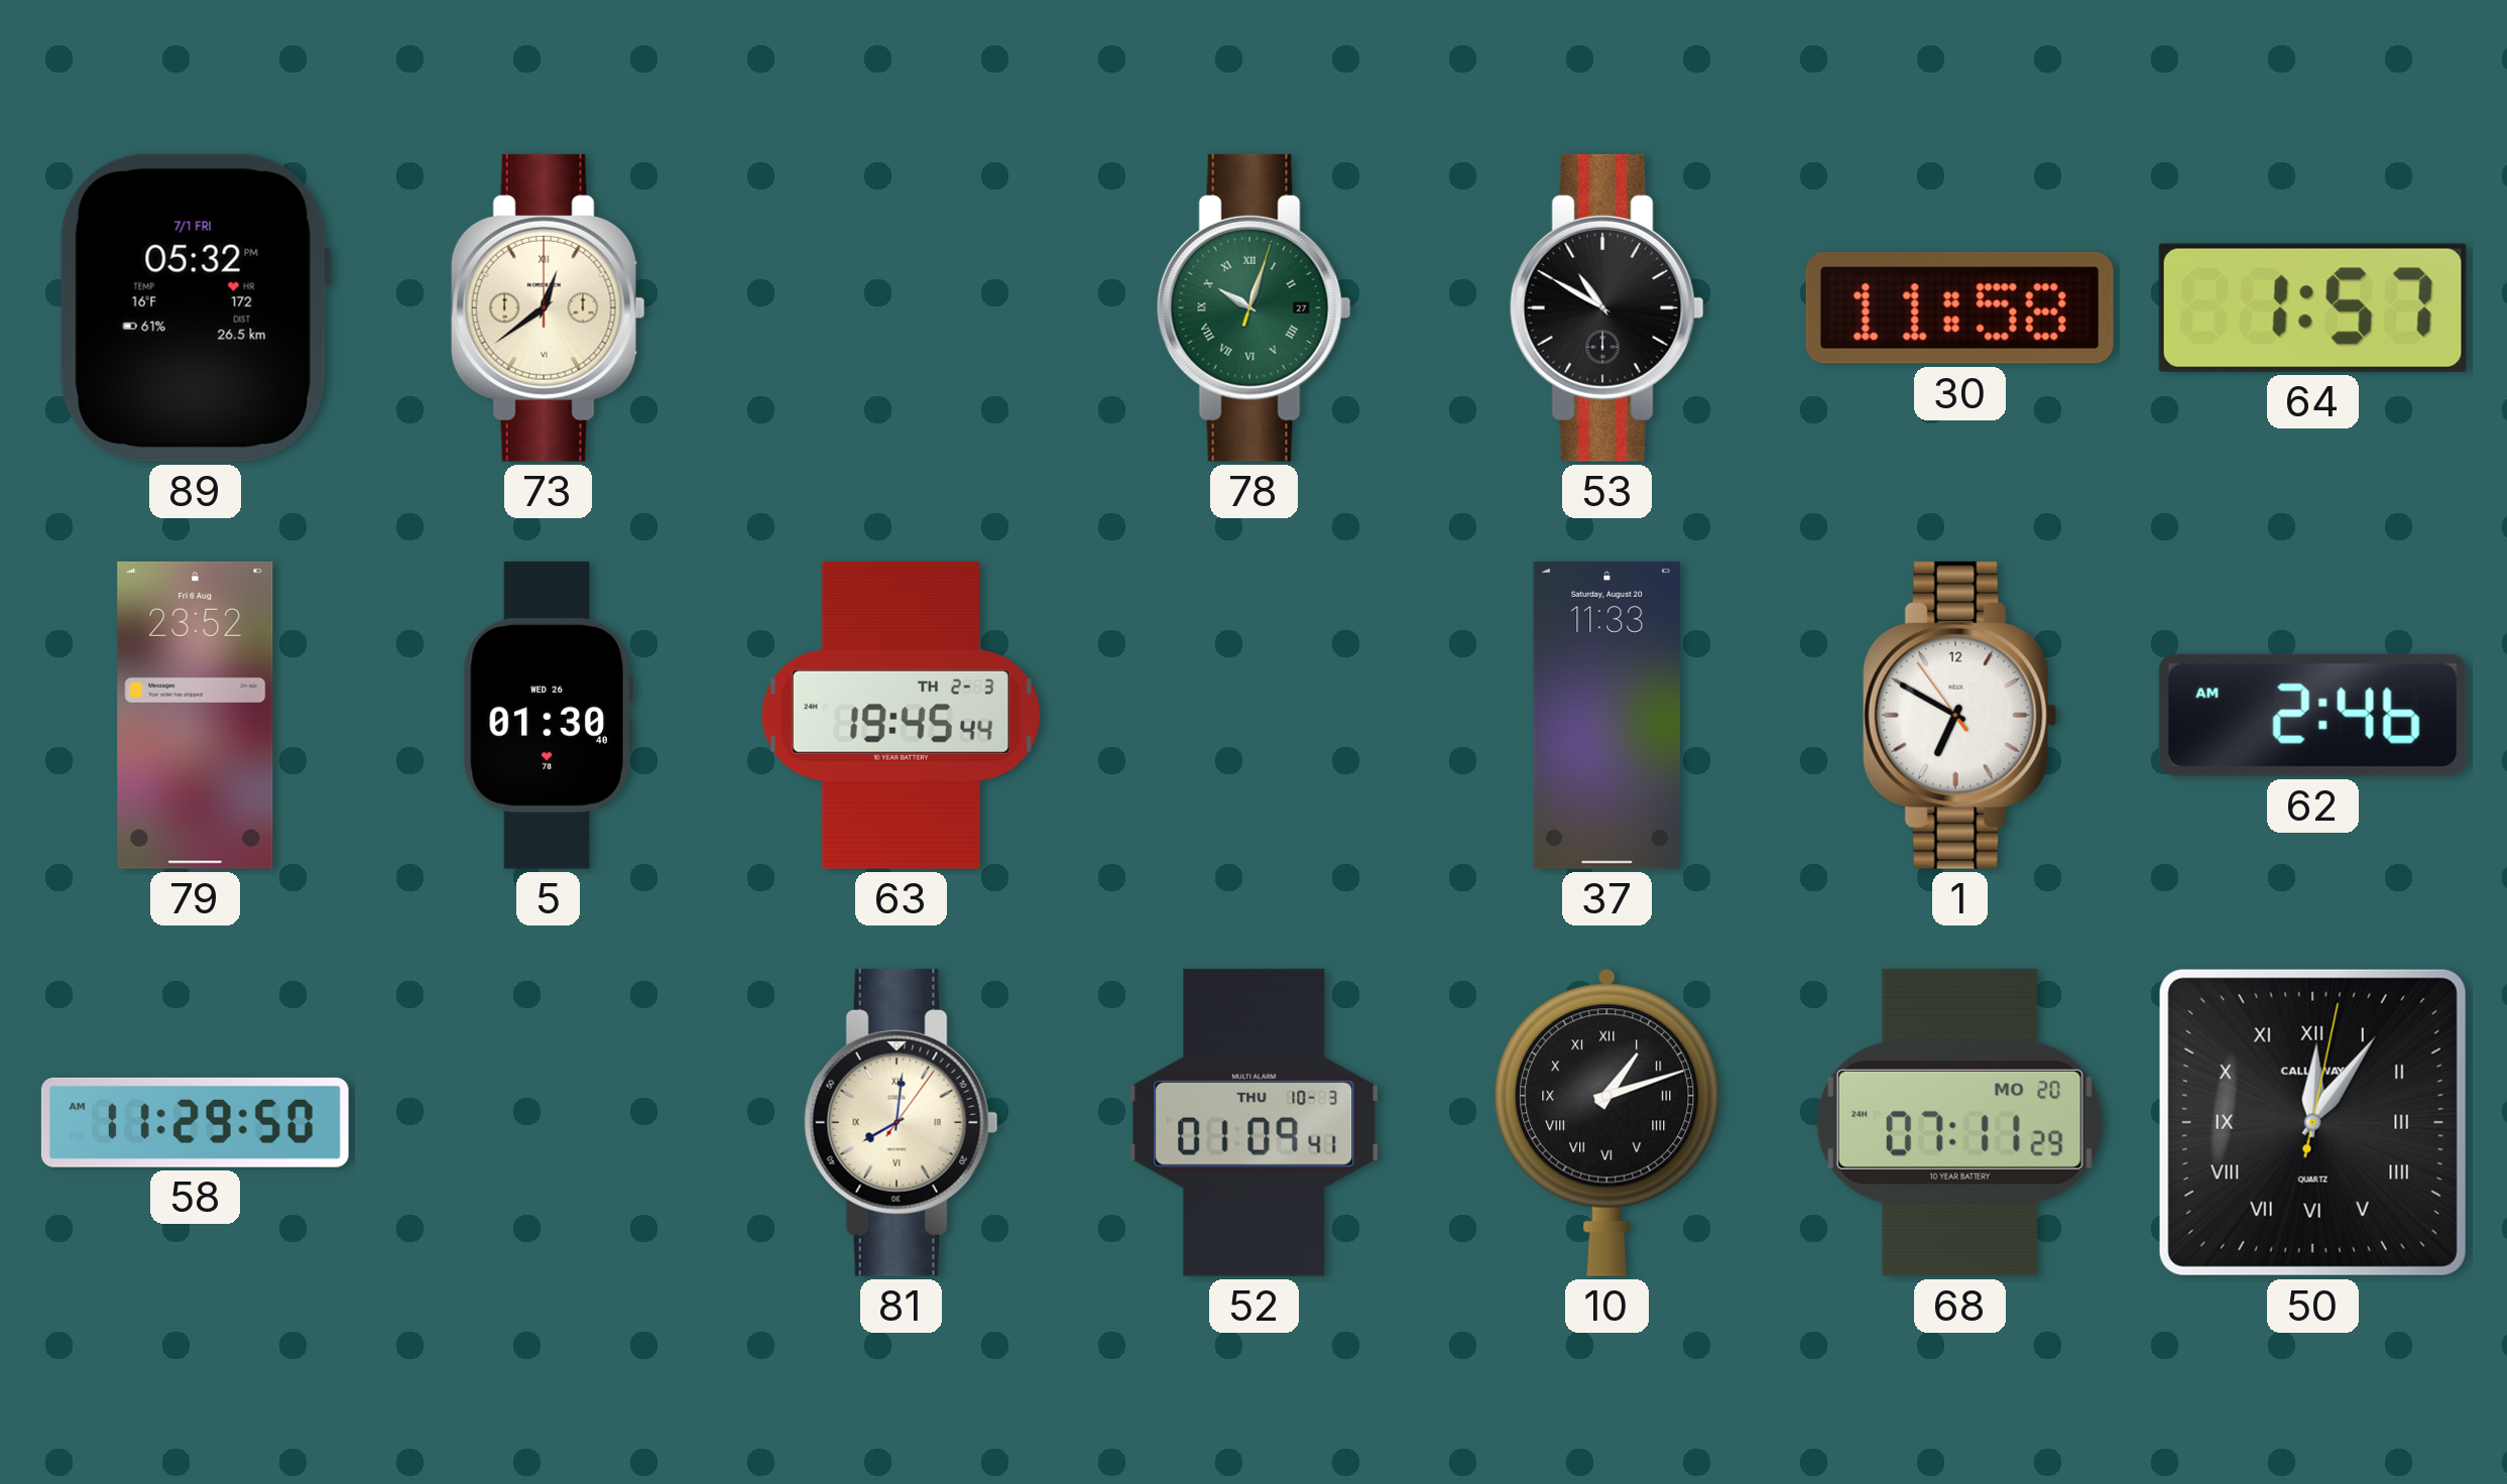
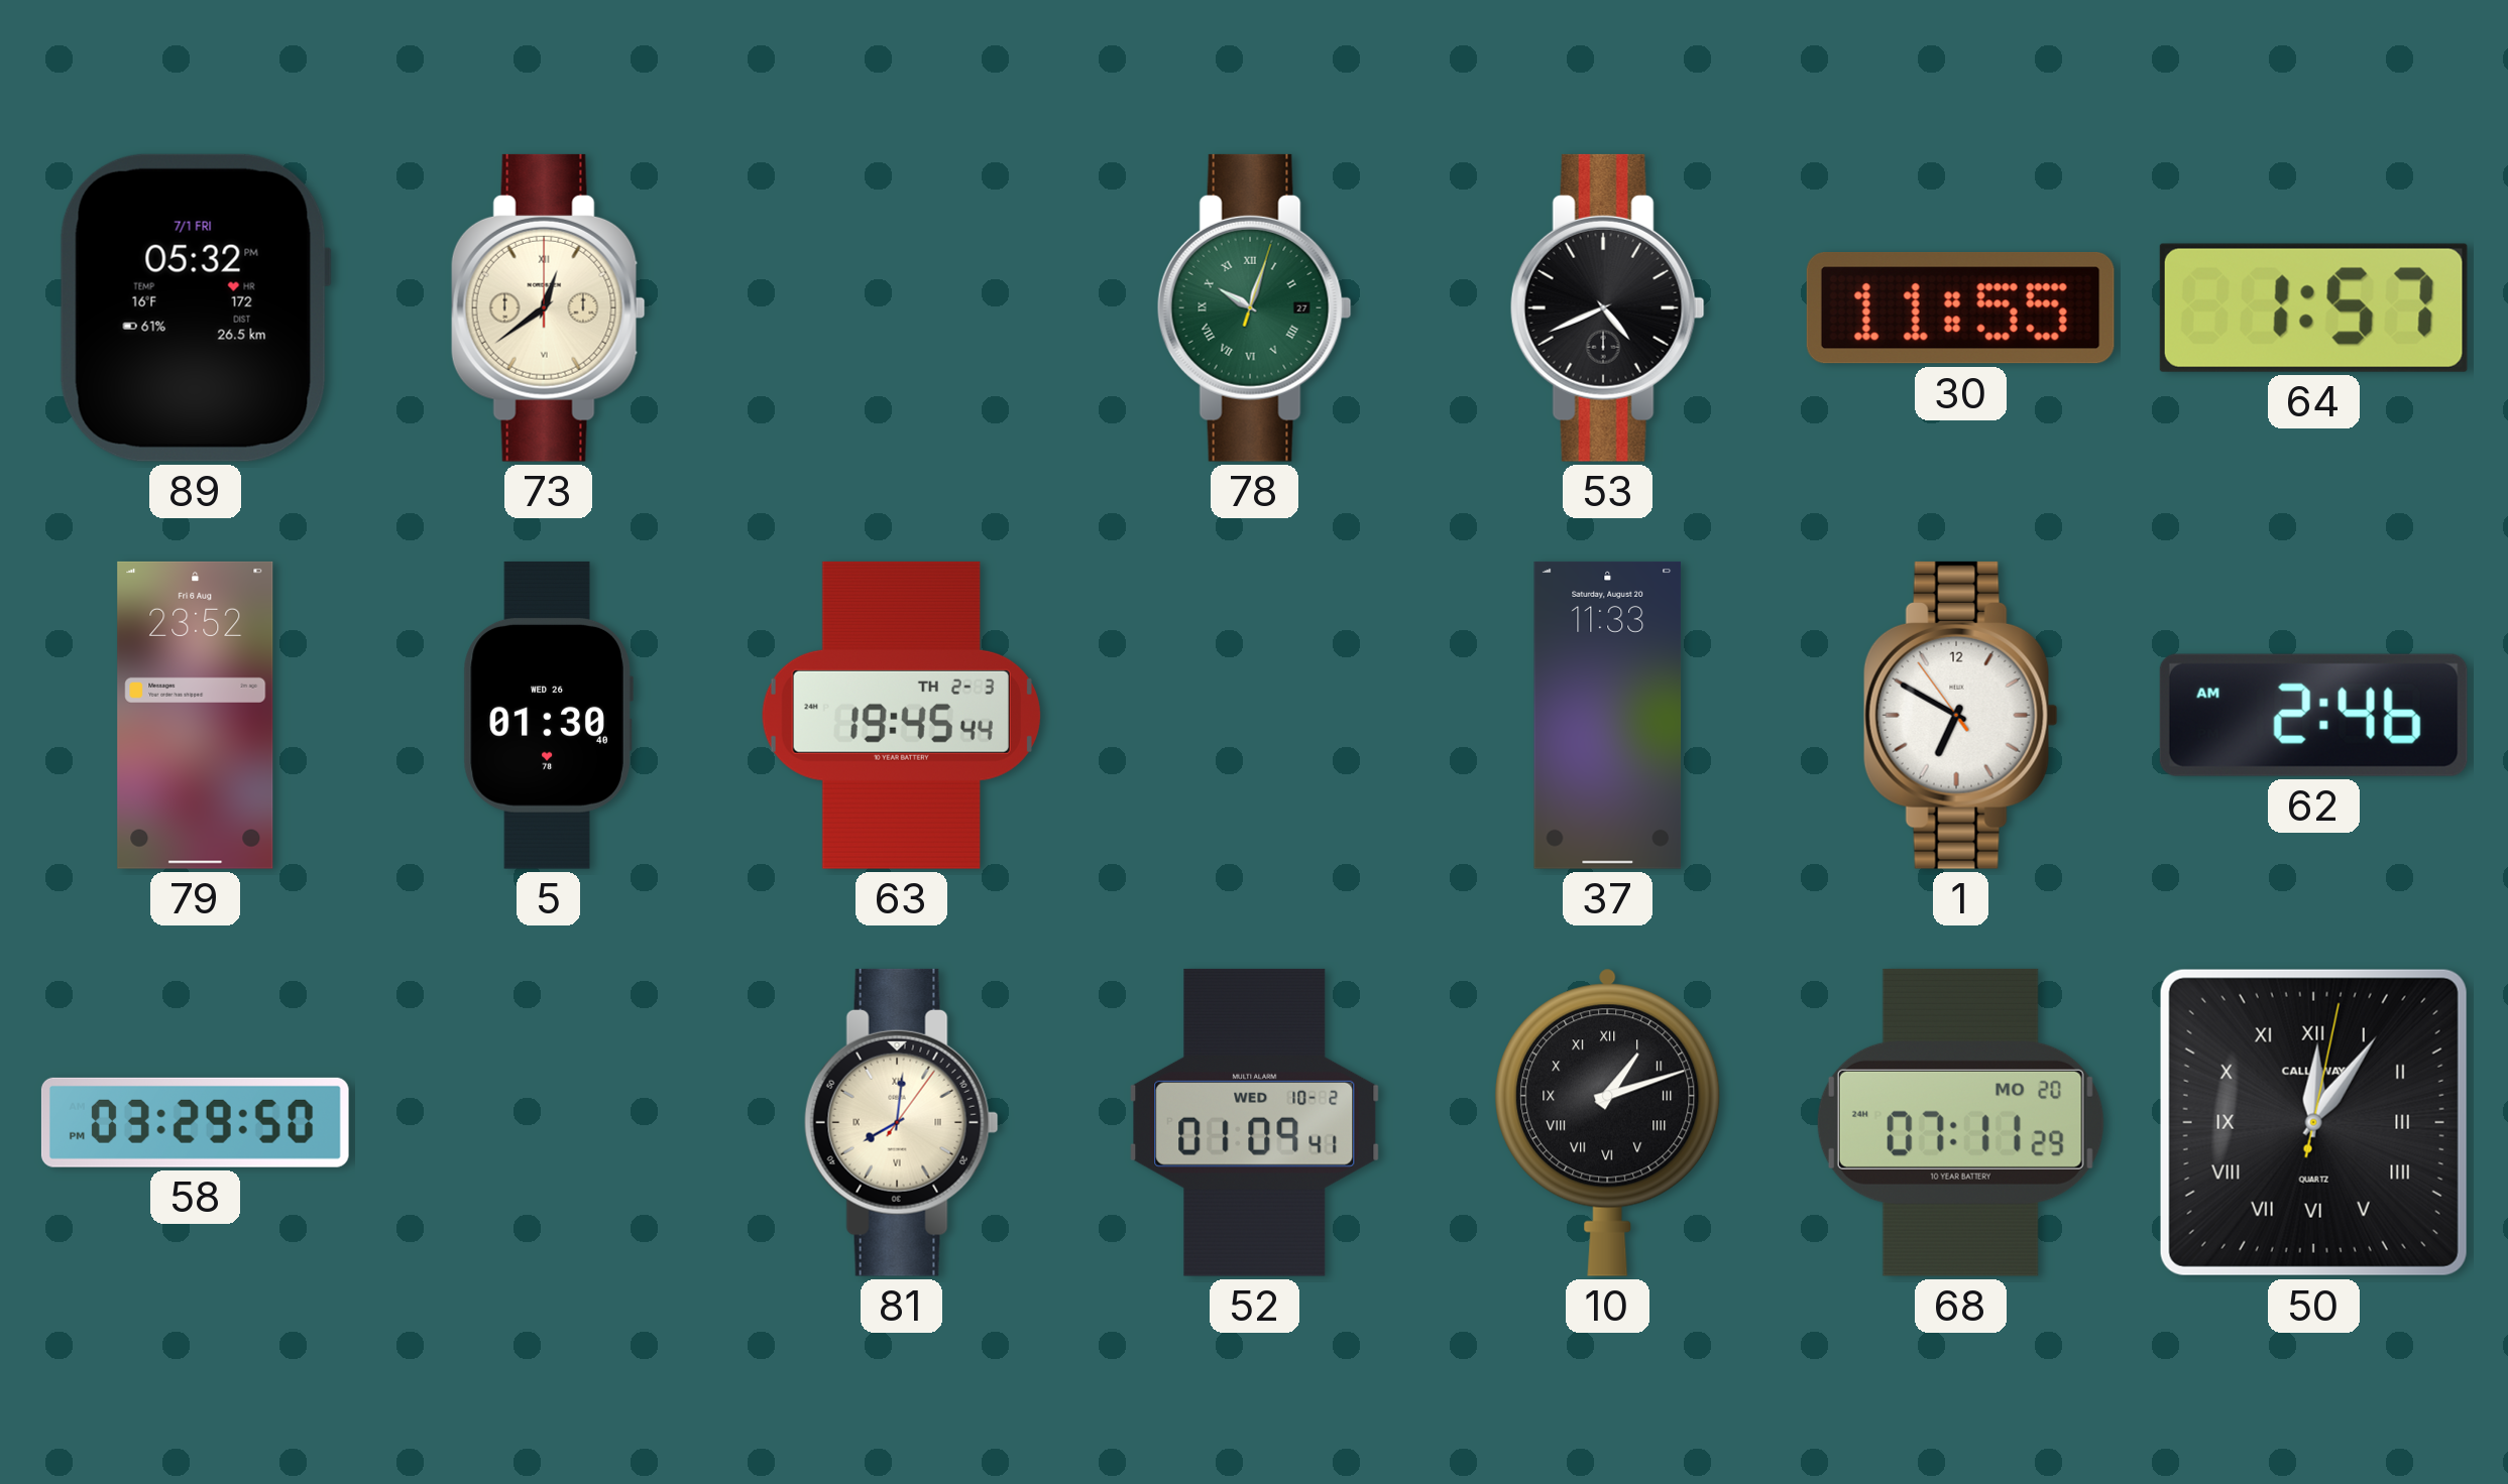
53: 10:50 -> 4:41
30: 11:58 -> 11:55
58: 11:29 -> 03:29
52 date: THU 10-3 -> WED 10-2
